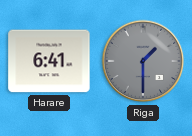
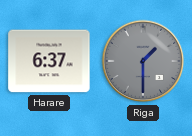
Harare: 6:41 -> 6:37
